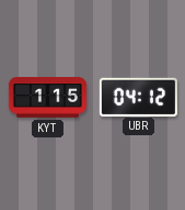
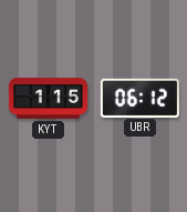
UBR: 04:12 -> 06:12
